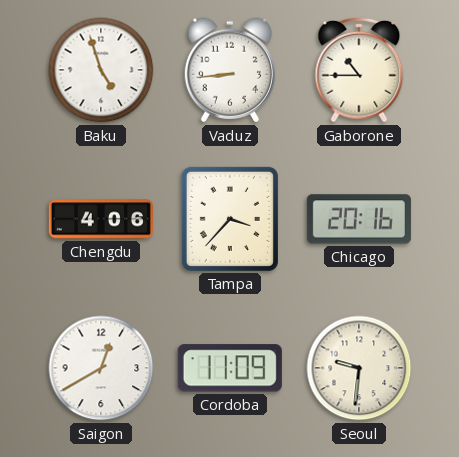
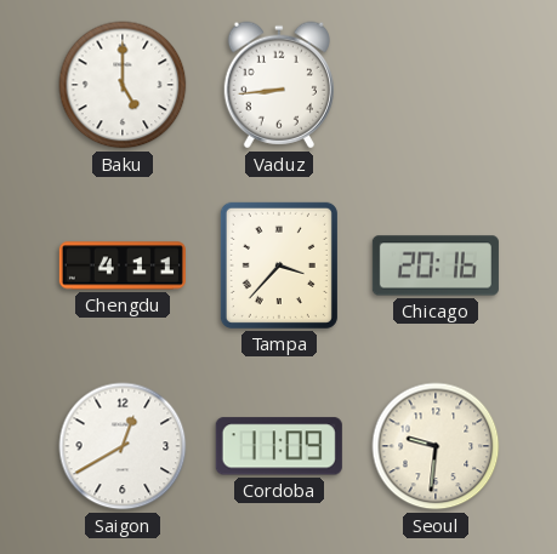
Baku: 4:57 -> 5:00
Gaborone: 10:45 -> none
Chengdu: 4:06 -> 4:11
